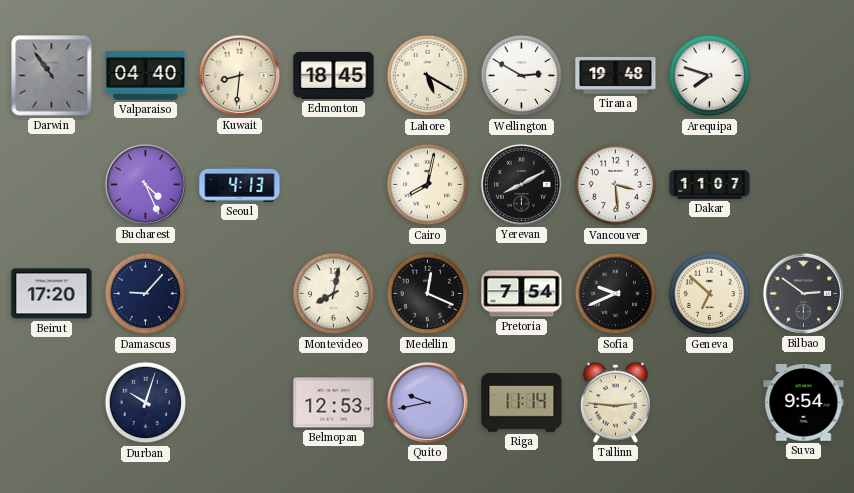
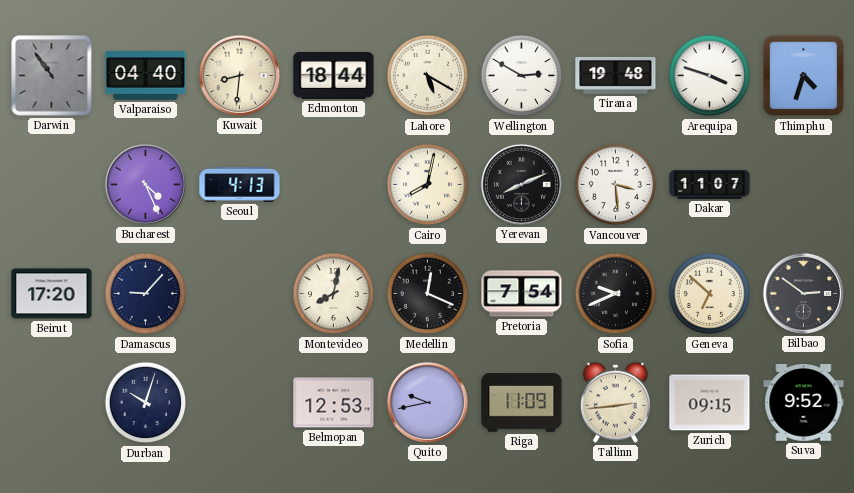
Edmonton: 18:45 -> 18:44
Arequipa: 7:48 -> 3:48
Thimphu: none -> 4:33
Yerevan: 8:10 -> 8:11
Riga: 11:14 -> 11:09
Tallinn: 2:46 -> 2:44
Zurich: none -> 09:15
Suva: 9:54 -> 9:52
